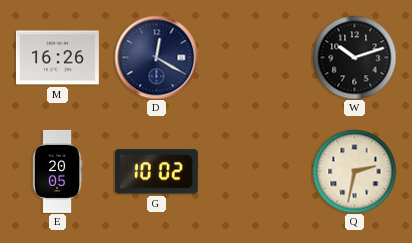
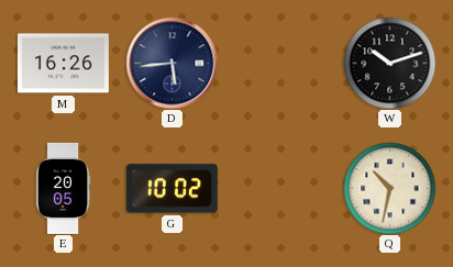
D: 12:20 -> 5:44
Q: 2:32 -> 10:32
